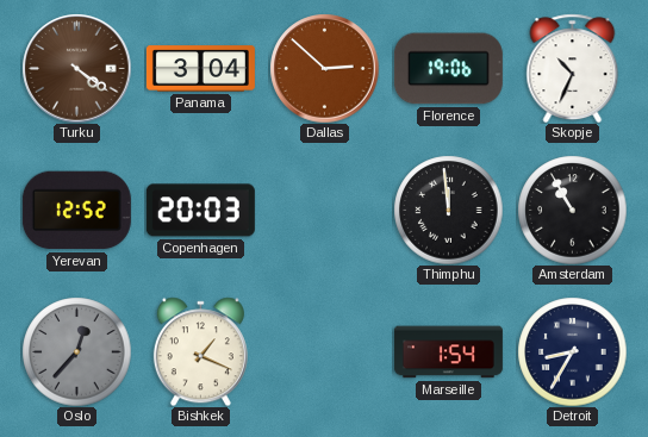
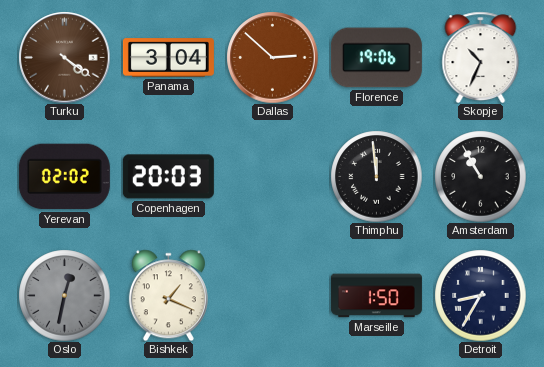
Yerevan: 12:52 -> 02:02
Oslo: 12:37 -> 12:32
Marseille: 1:54 -> 1:50
